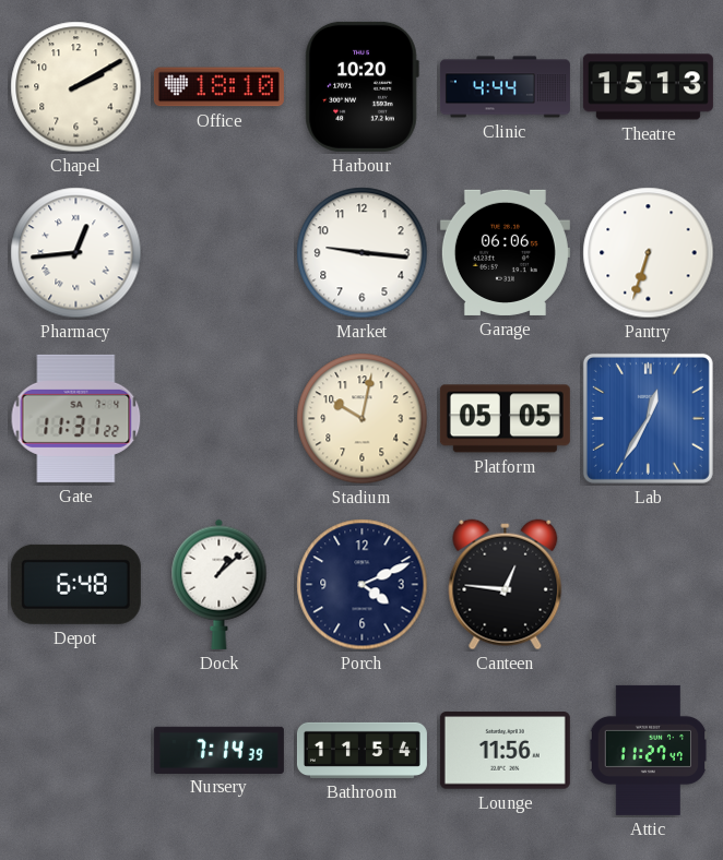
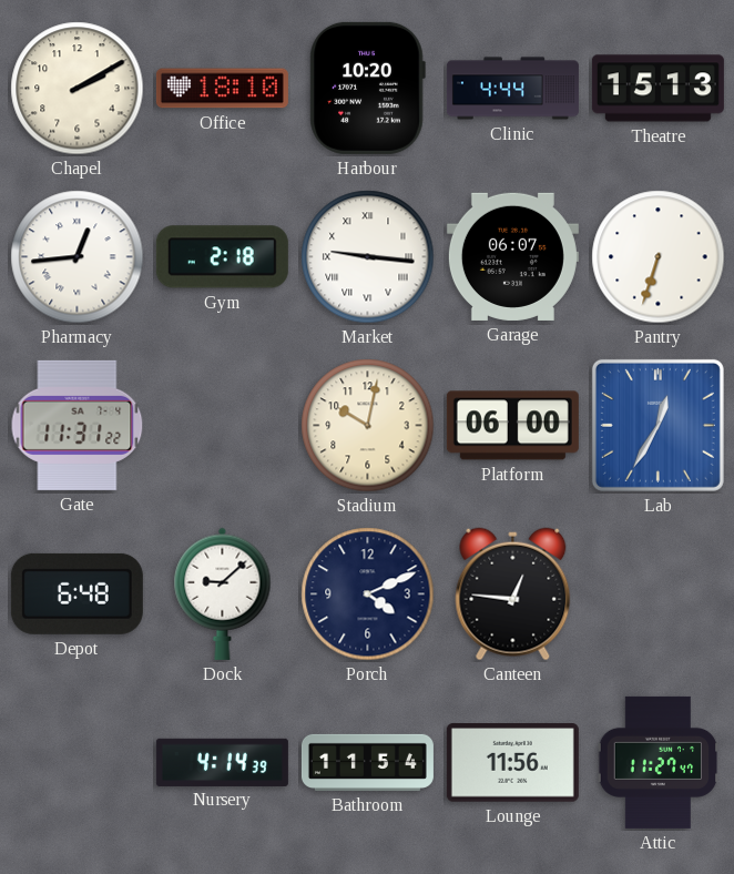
Gym: none -> 2:18
Market numerals: Arabic -> Roman
Garage: 06:06 -> 06:07
Platform: 05:05 -> 06:00
Dock: 1:08 -> 9:08
Nursery: 7:14 -> 4:14
